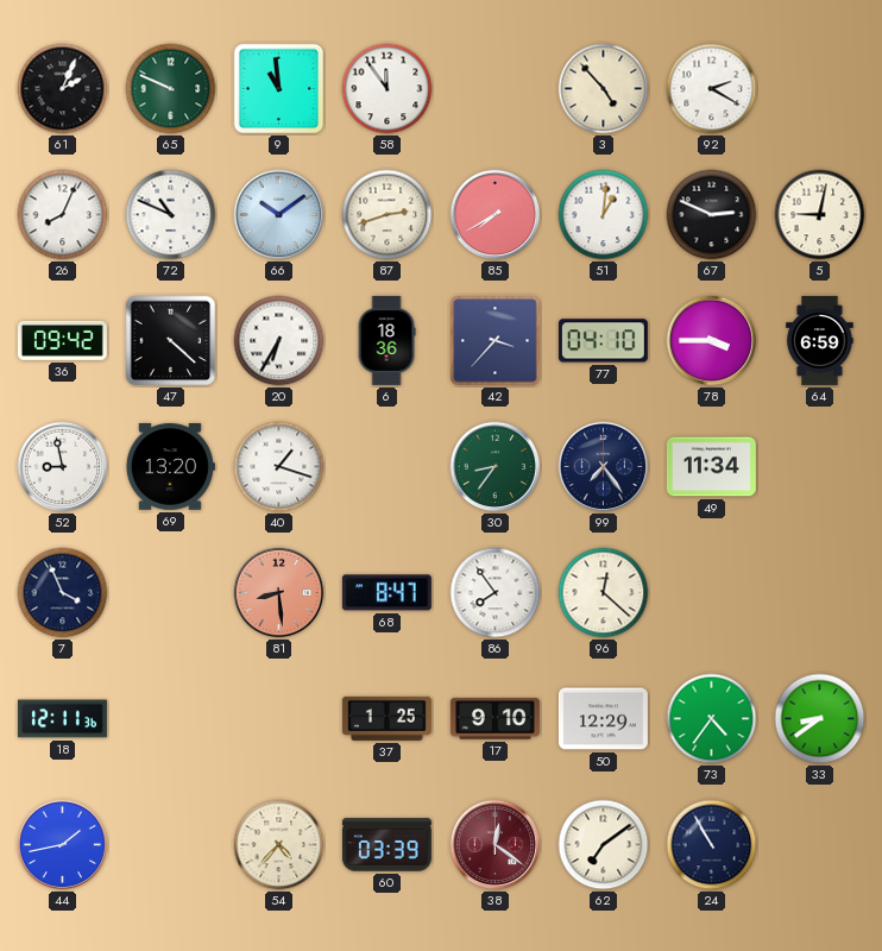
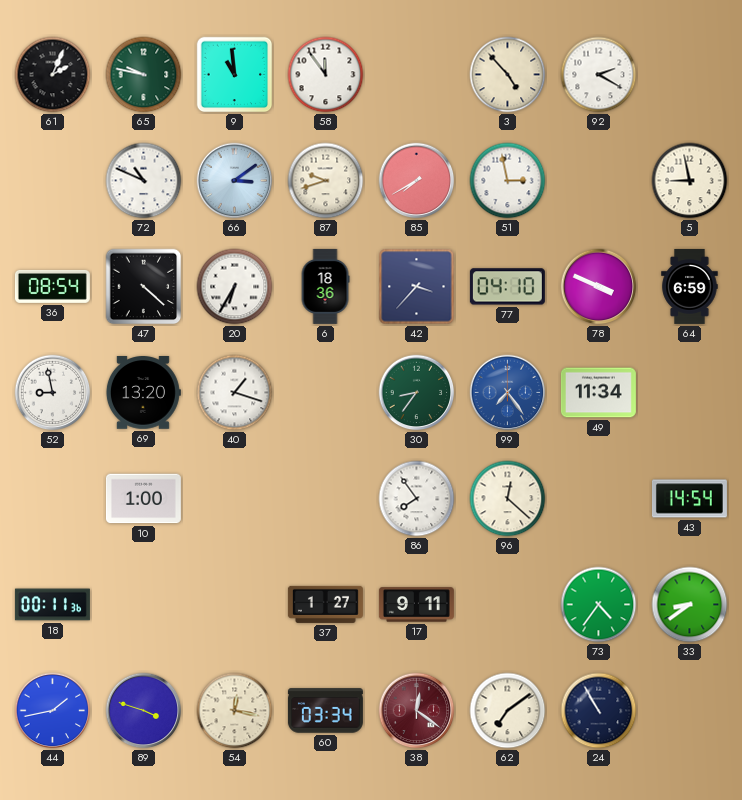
65: 9:49 -> 9:47
26: 8:04 -> none
66: 10:09 -> 3:09
87: 2:42 -> 9:42
51: 1:01 -> 2:58
67: 2:49 -> none
5: 9:02 -> 8:58
36: 09:42 -> 08:54
78: 3:45 -> 3:49
99 dial: navy -> blue
7: 3:56 -> none
10: none -> 1:00
81: 8:29 -> none
68: 8:47 -> none
43: none -> 14:54
18: 12:11 -> 00:11
37: 1:25 -> 1:27
17: 9:10 -> 9:11
50: 12:29 -> none
89: none -> 3:48
54: 4:37 -> 12:17
60: 03:39 -> 03:34
